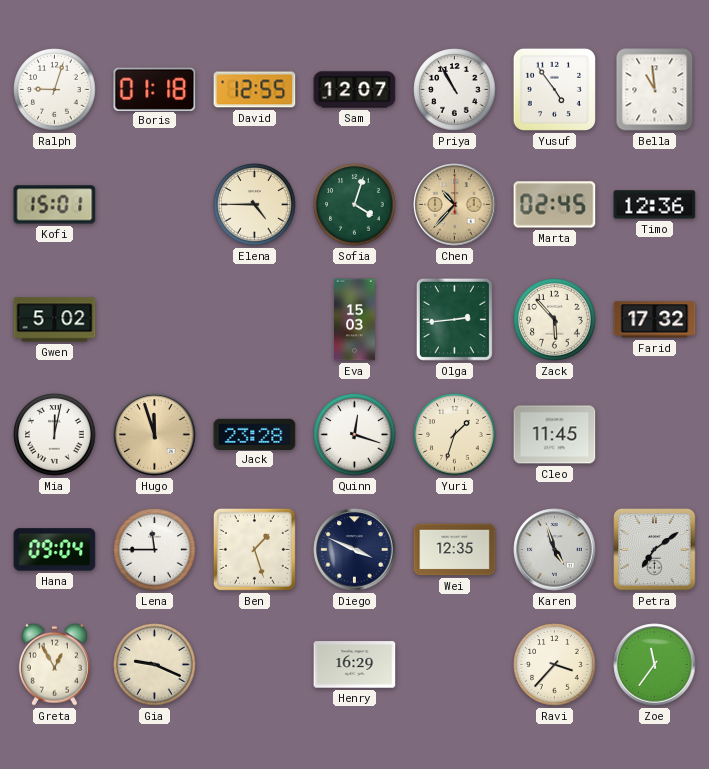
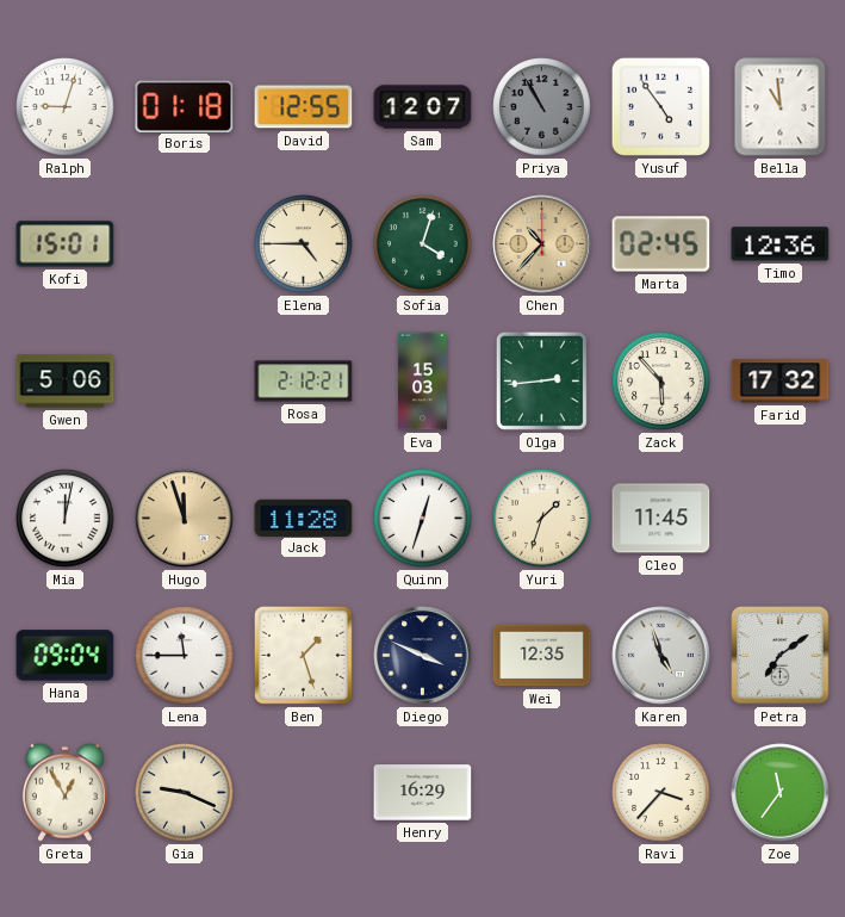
Priya dial: white -> grey
Gwen: 5:02 -> 5:06
Rosa: none -> 2:12
Jack: 23:28 -> 11:28
Quinn: 12:18 -> 12:33
